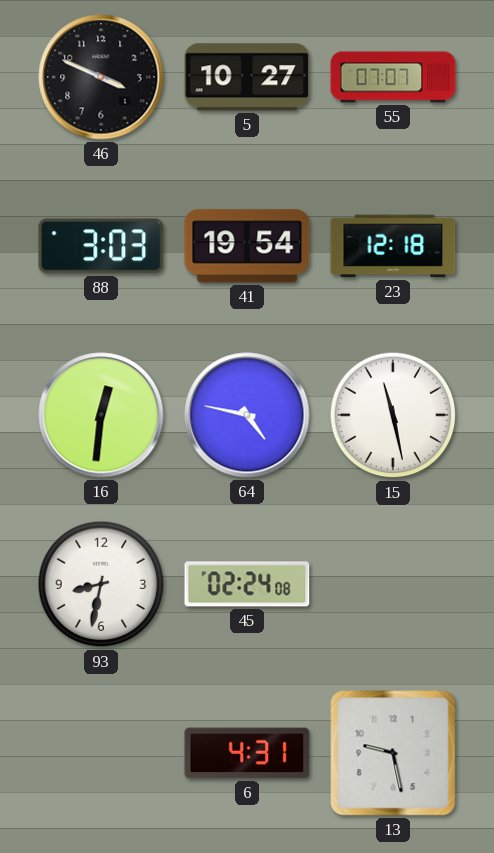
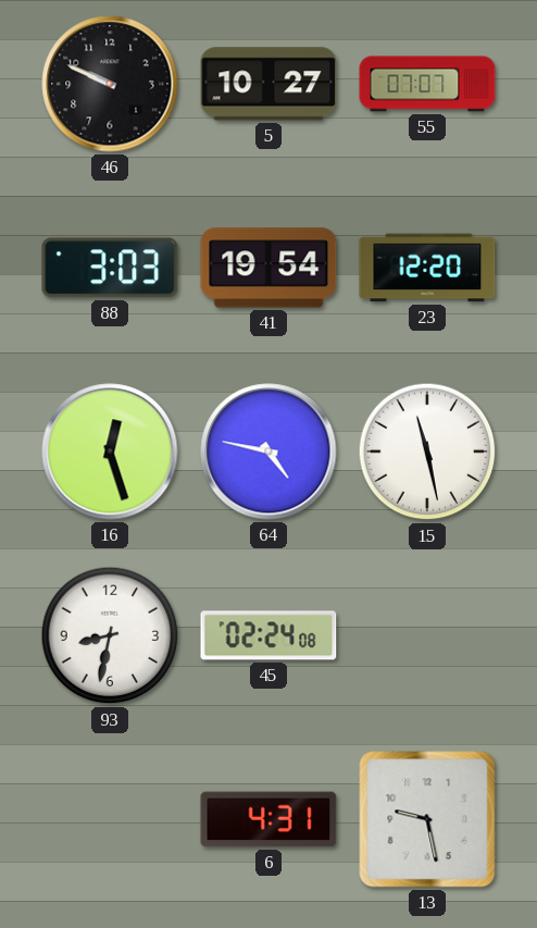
46: 3:49 -> 9:49
23: 12:18 -> 12:20
16: 12:31 -> 12:27
